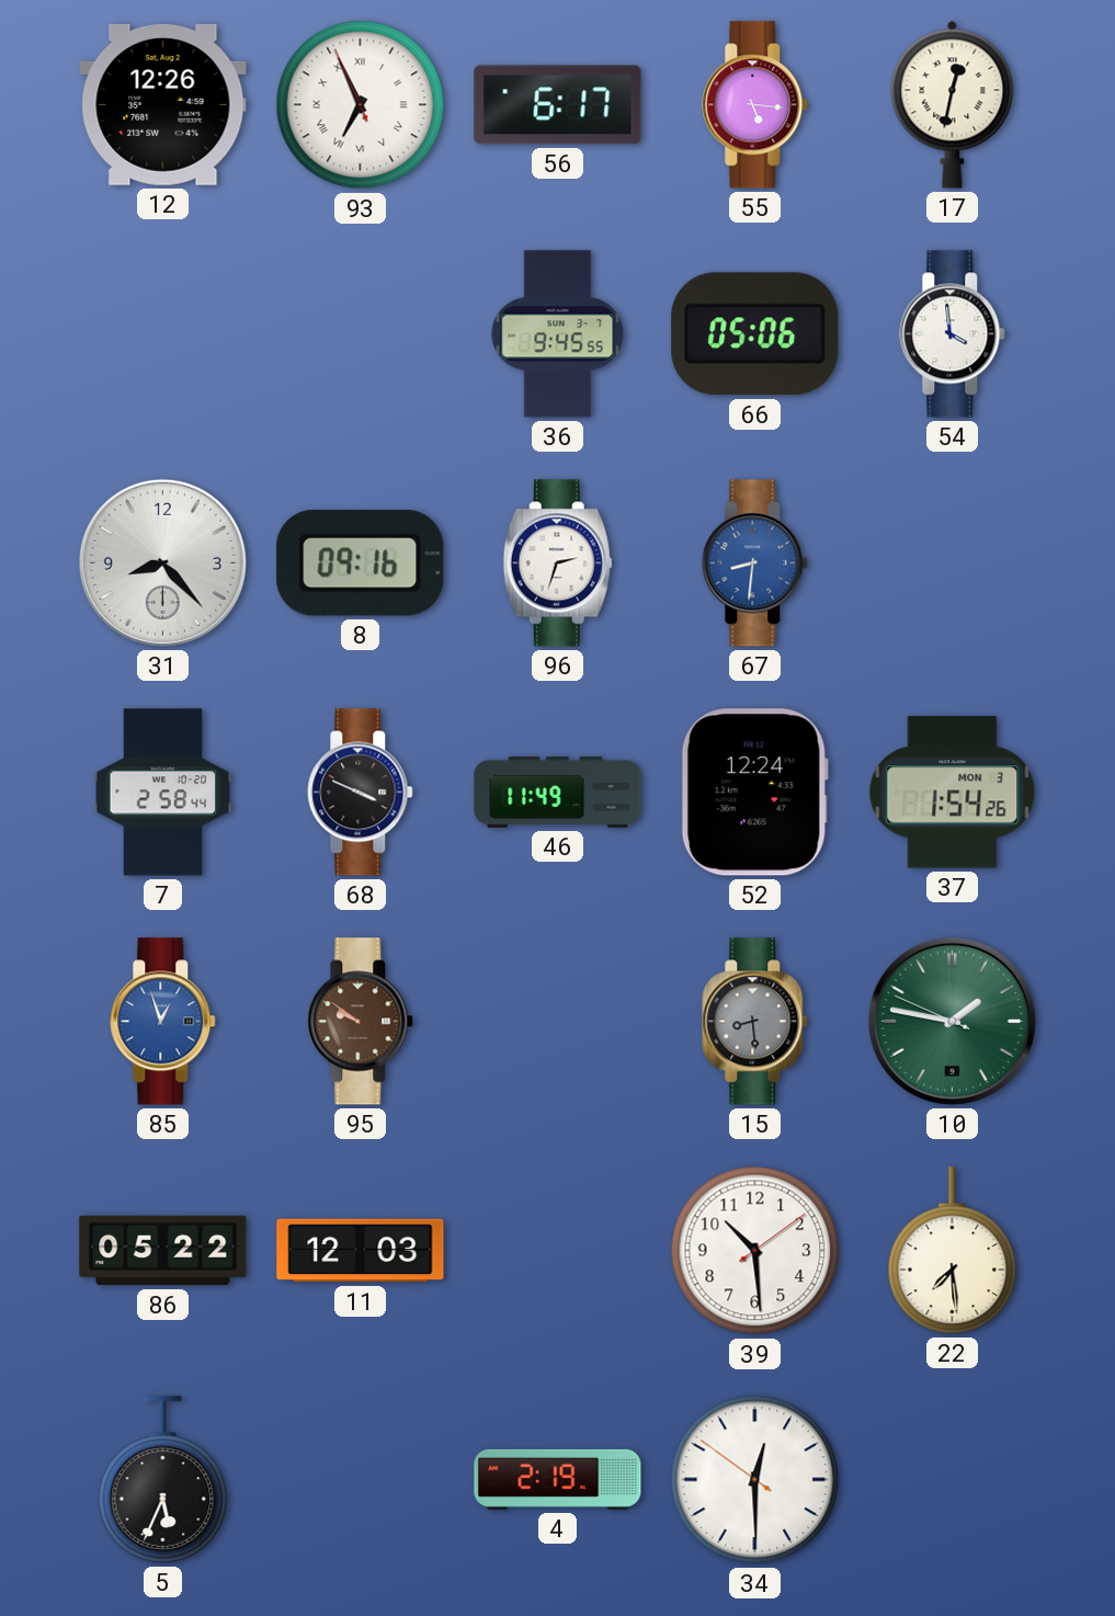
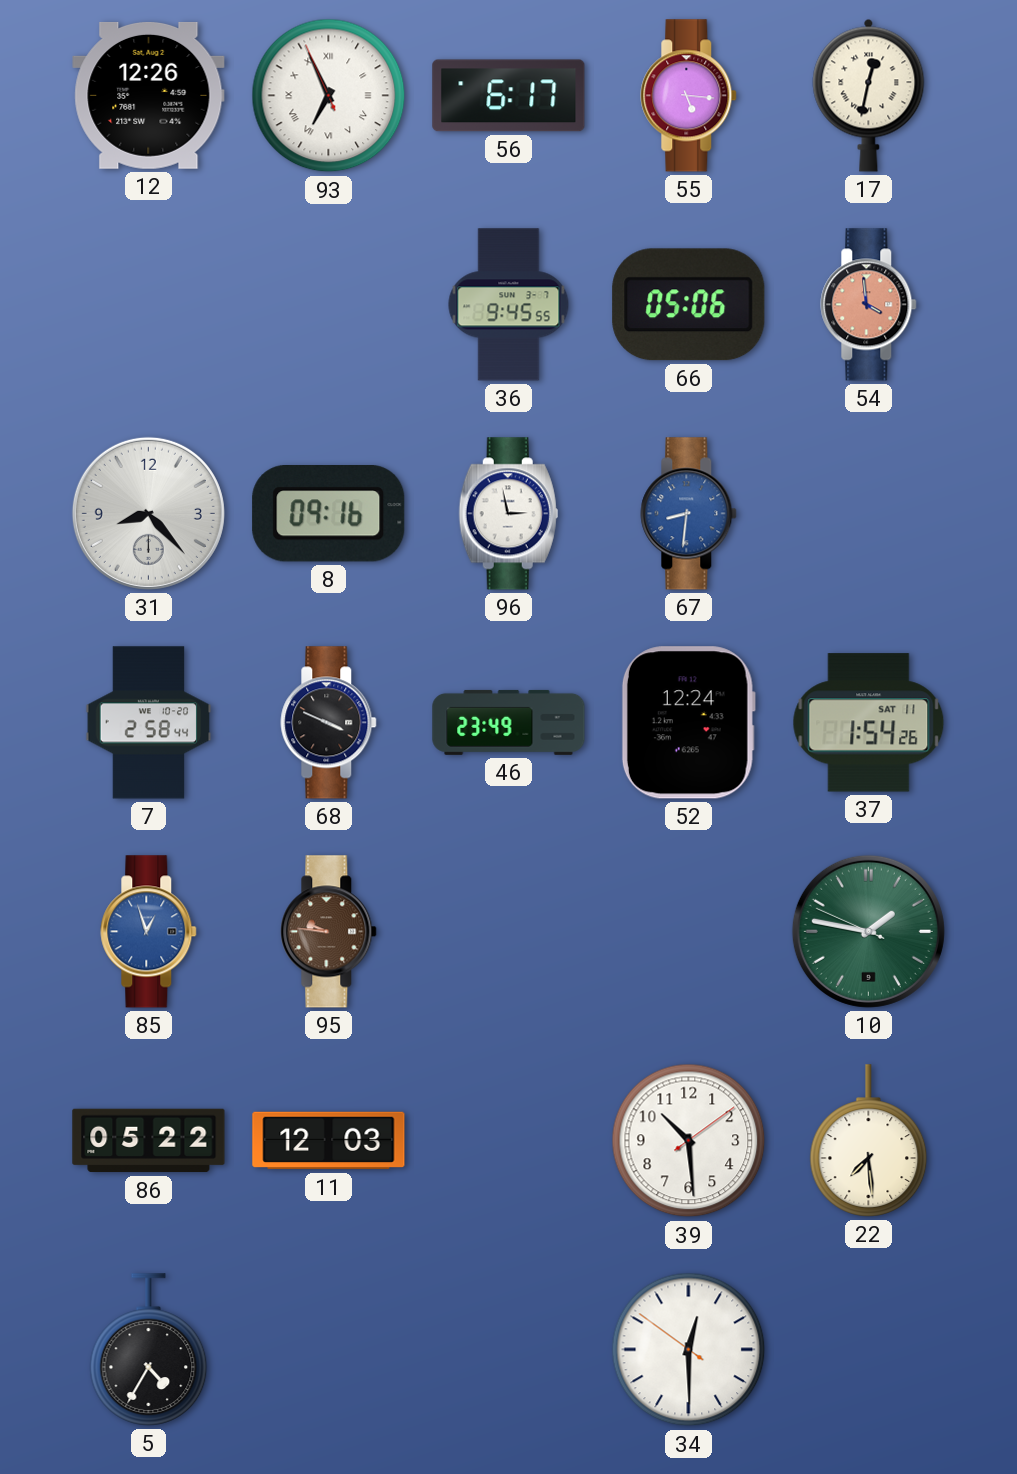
54 dial: white -> salmon
96: 2:33 -> 2:58
46: 11:49 -> 23:49
37 date: MON 3 -> SAT 11
95: 9:51 -> 9:46
15: 8:29 -> none
5: 5:34 -> 4:35
4: 2:19 -> none
